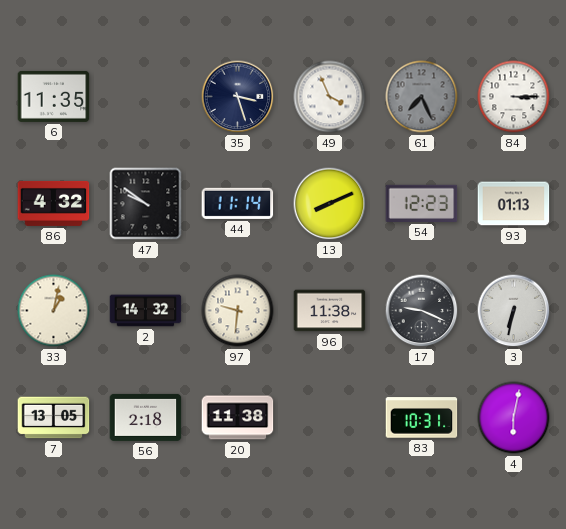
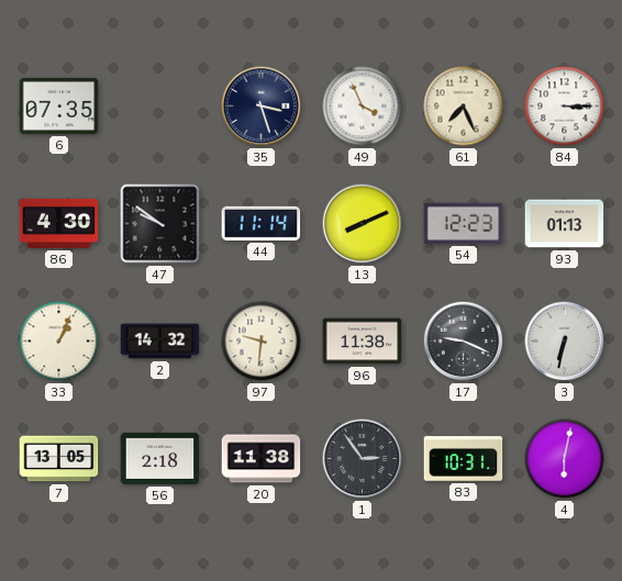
6: 11:35 -> 07:35
61 dial: grey -> cream
86: 4:32 -> 4:30
33: 1:02 -> 1:04
1: none -> 2:54
